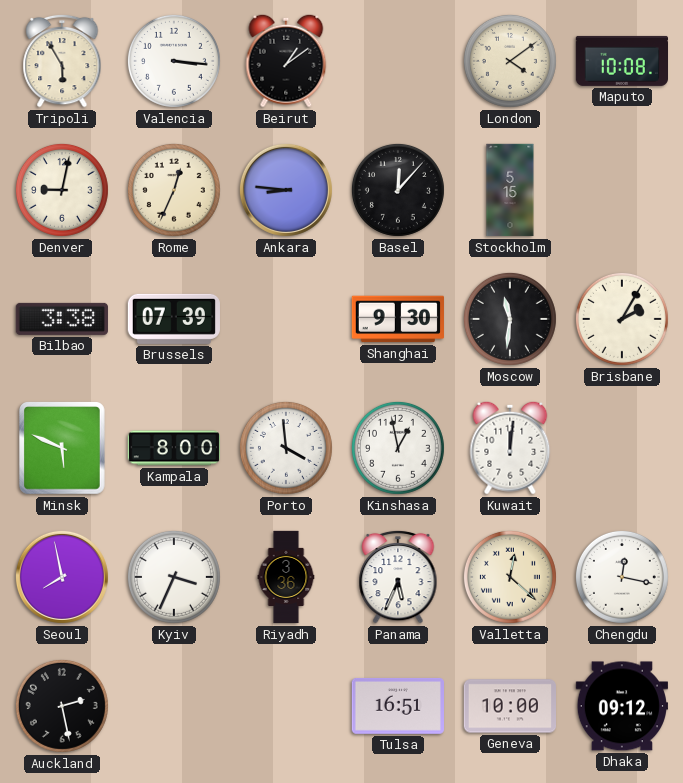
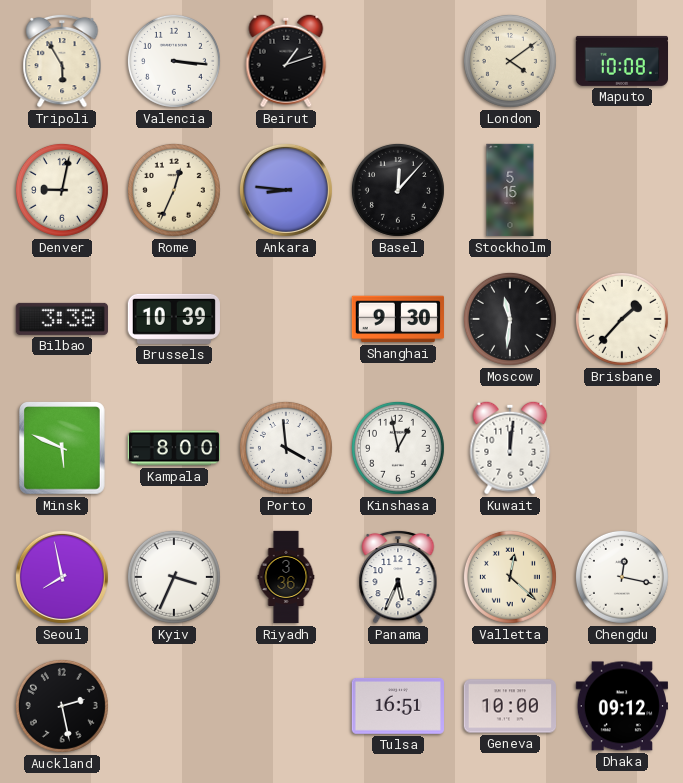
Beirut: 1:09 -> 1:12
Brussels: 07:39 -> 10:39
Brisbane: 2:05 -> 1:37
